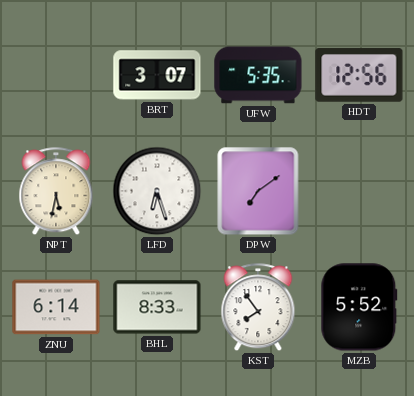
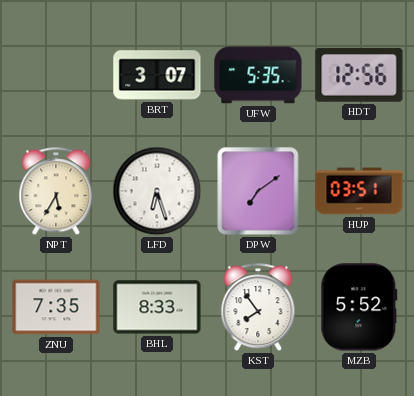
NPT: 5:32 -> 5:35
HUP: none -> 03:51
ZNU: 6:14 -> 7:35
